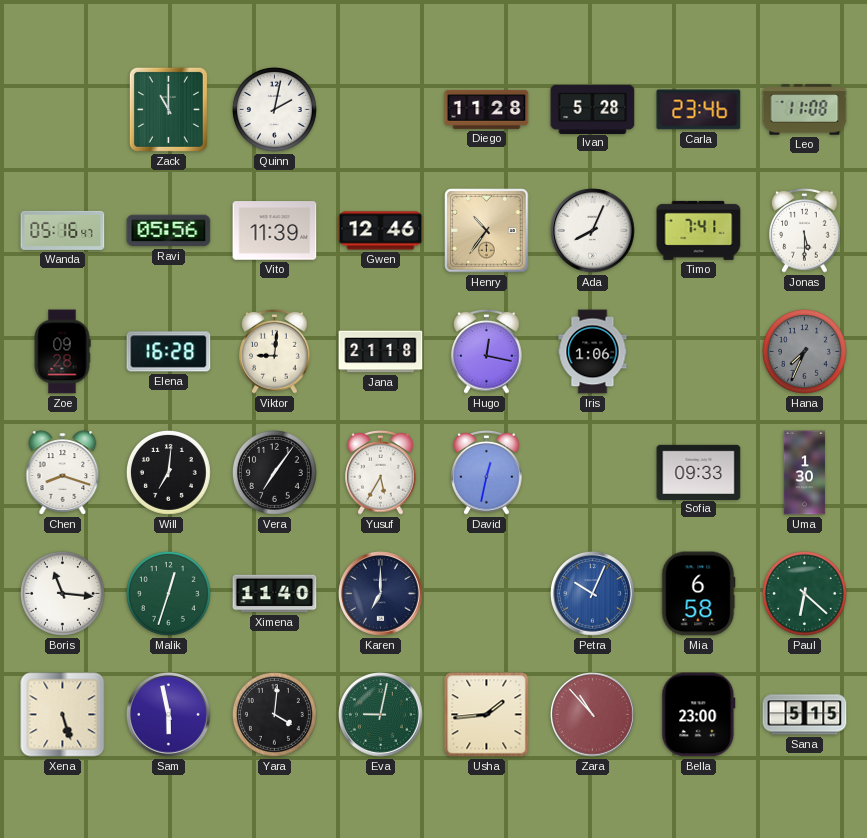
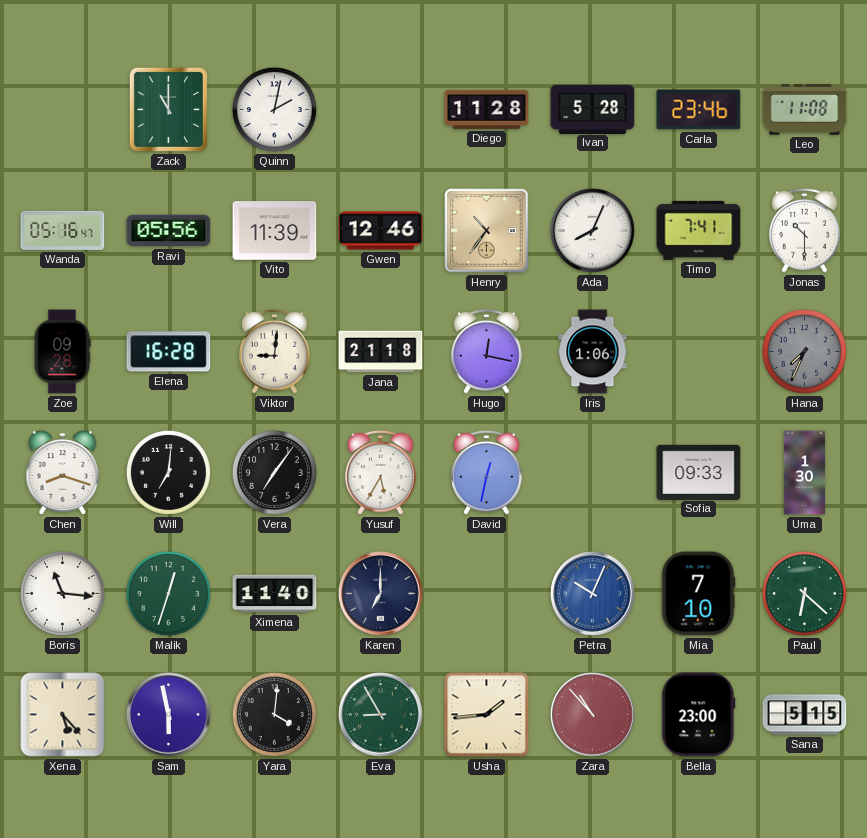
Jonas: 5:30 -> 10:30
Mia: 6:58 -> 7:10
Xena: 5:27 -> 5:23
Eva: 9:02 -> 8:55
